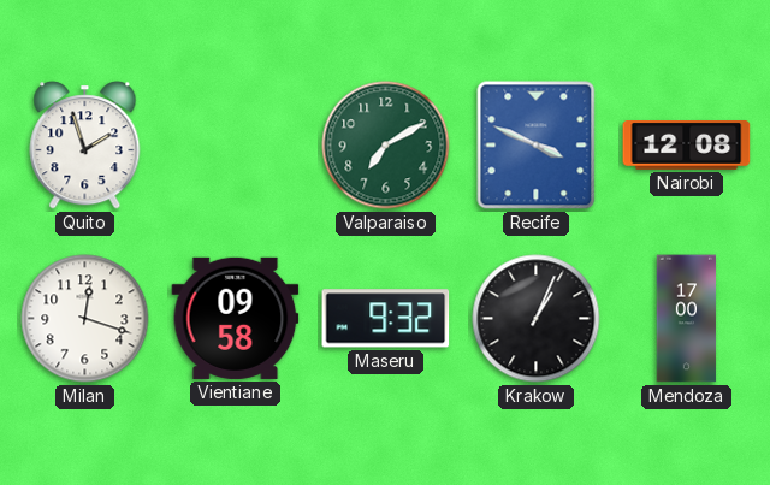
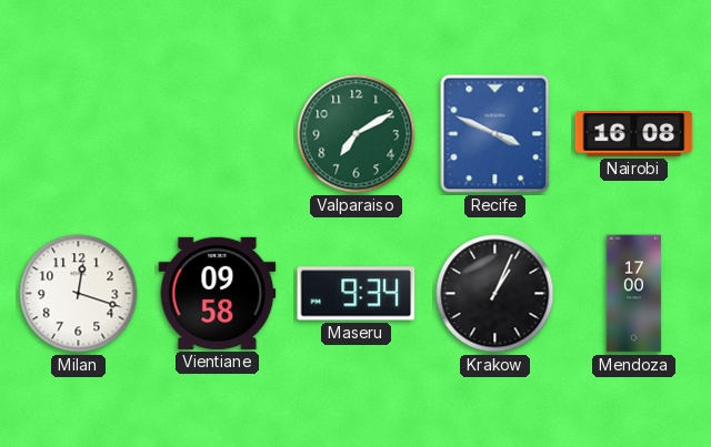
Quito: 1:57 -> none
Nairobi: 12:08 -> 16:08
Maseru: 9:32 -> 9:34
